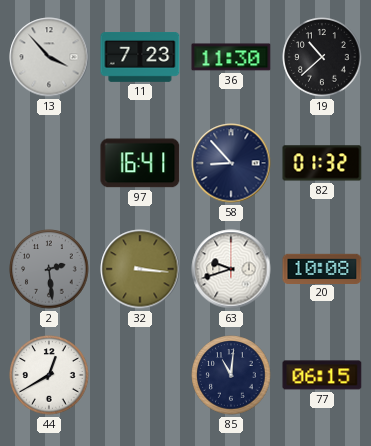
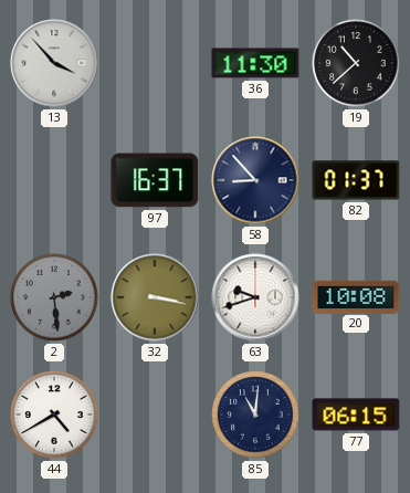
11: 7:23 -> none
97: 16:41 -> 16:37
82: 01:32 -> 01:37
32: 3:16 -> 3:17
44: 12:40 -> 4:40
